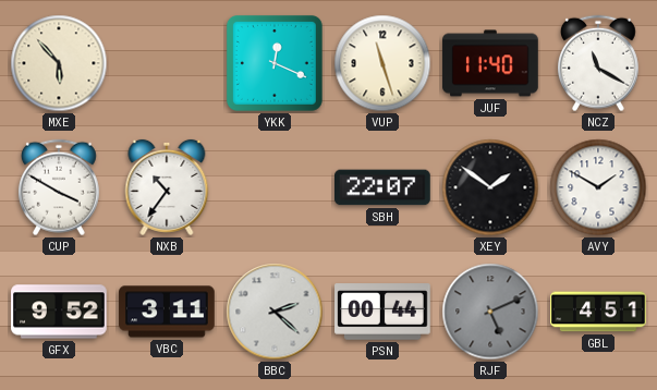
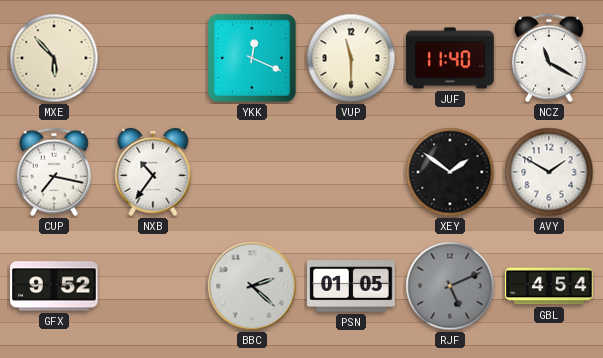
VUP: 11:27 -> 11:30
CUP: 3:50 -> 7:17
SBH: 22:07 -> none
VBC: 3:11 -> none
PSN: 00:44 -> 01:05
GBL: 4:51 -> 4:54
